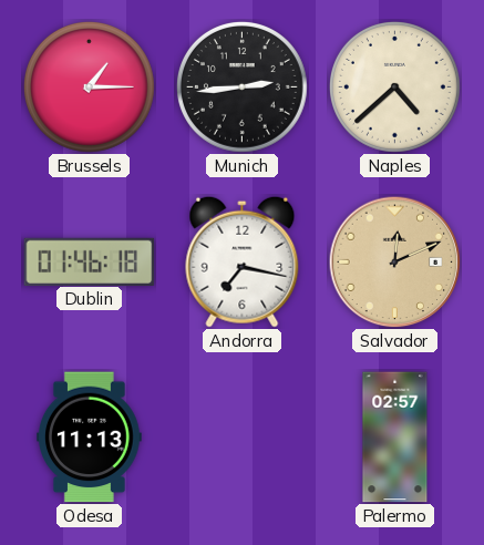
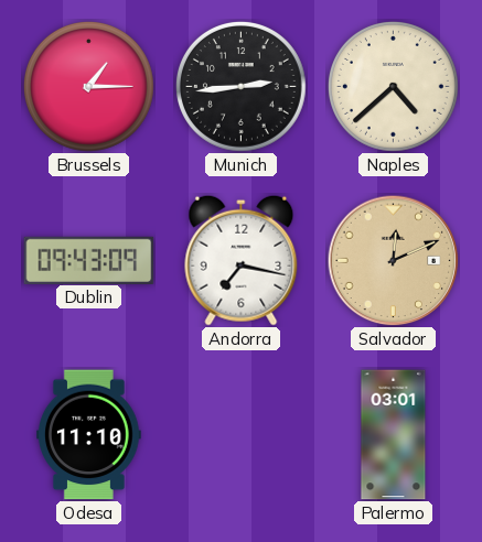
Dublin: 01:46 -> 09:43
Odesa: 11:13 -> 11:10
Palermo: 02:57 -> 03:01
